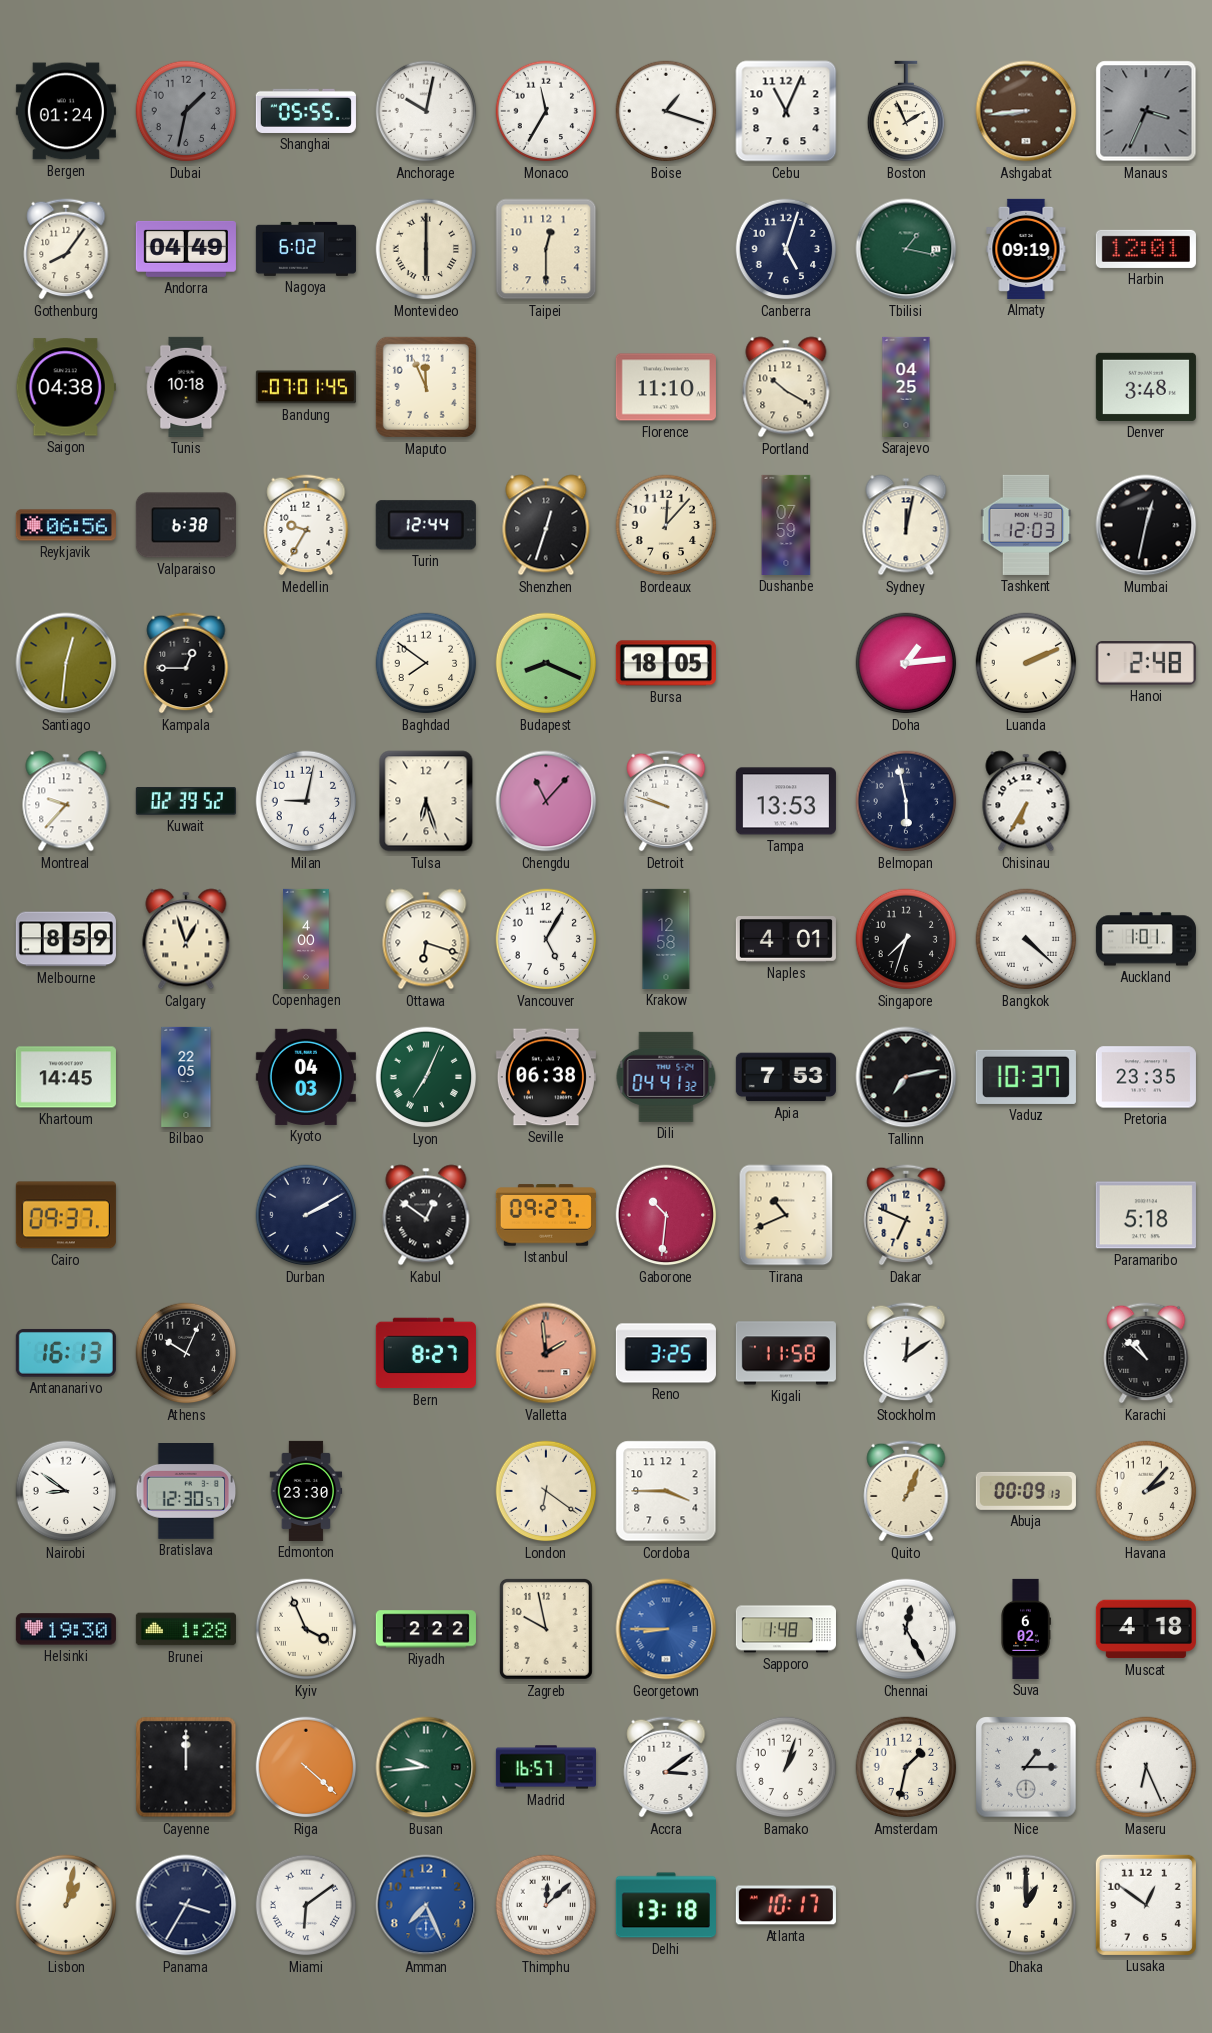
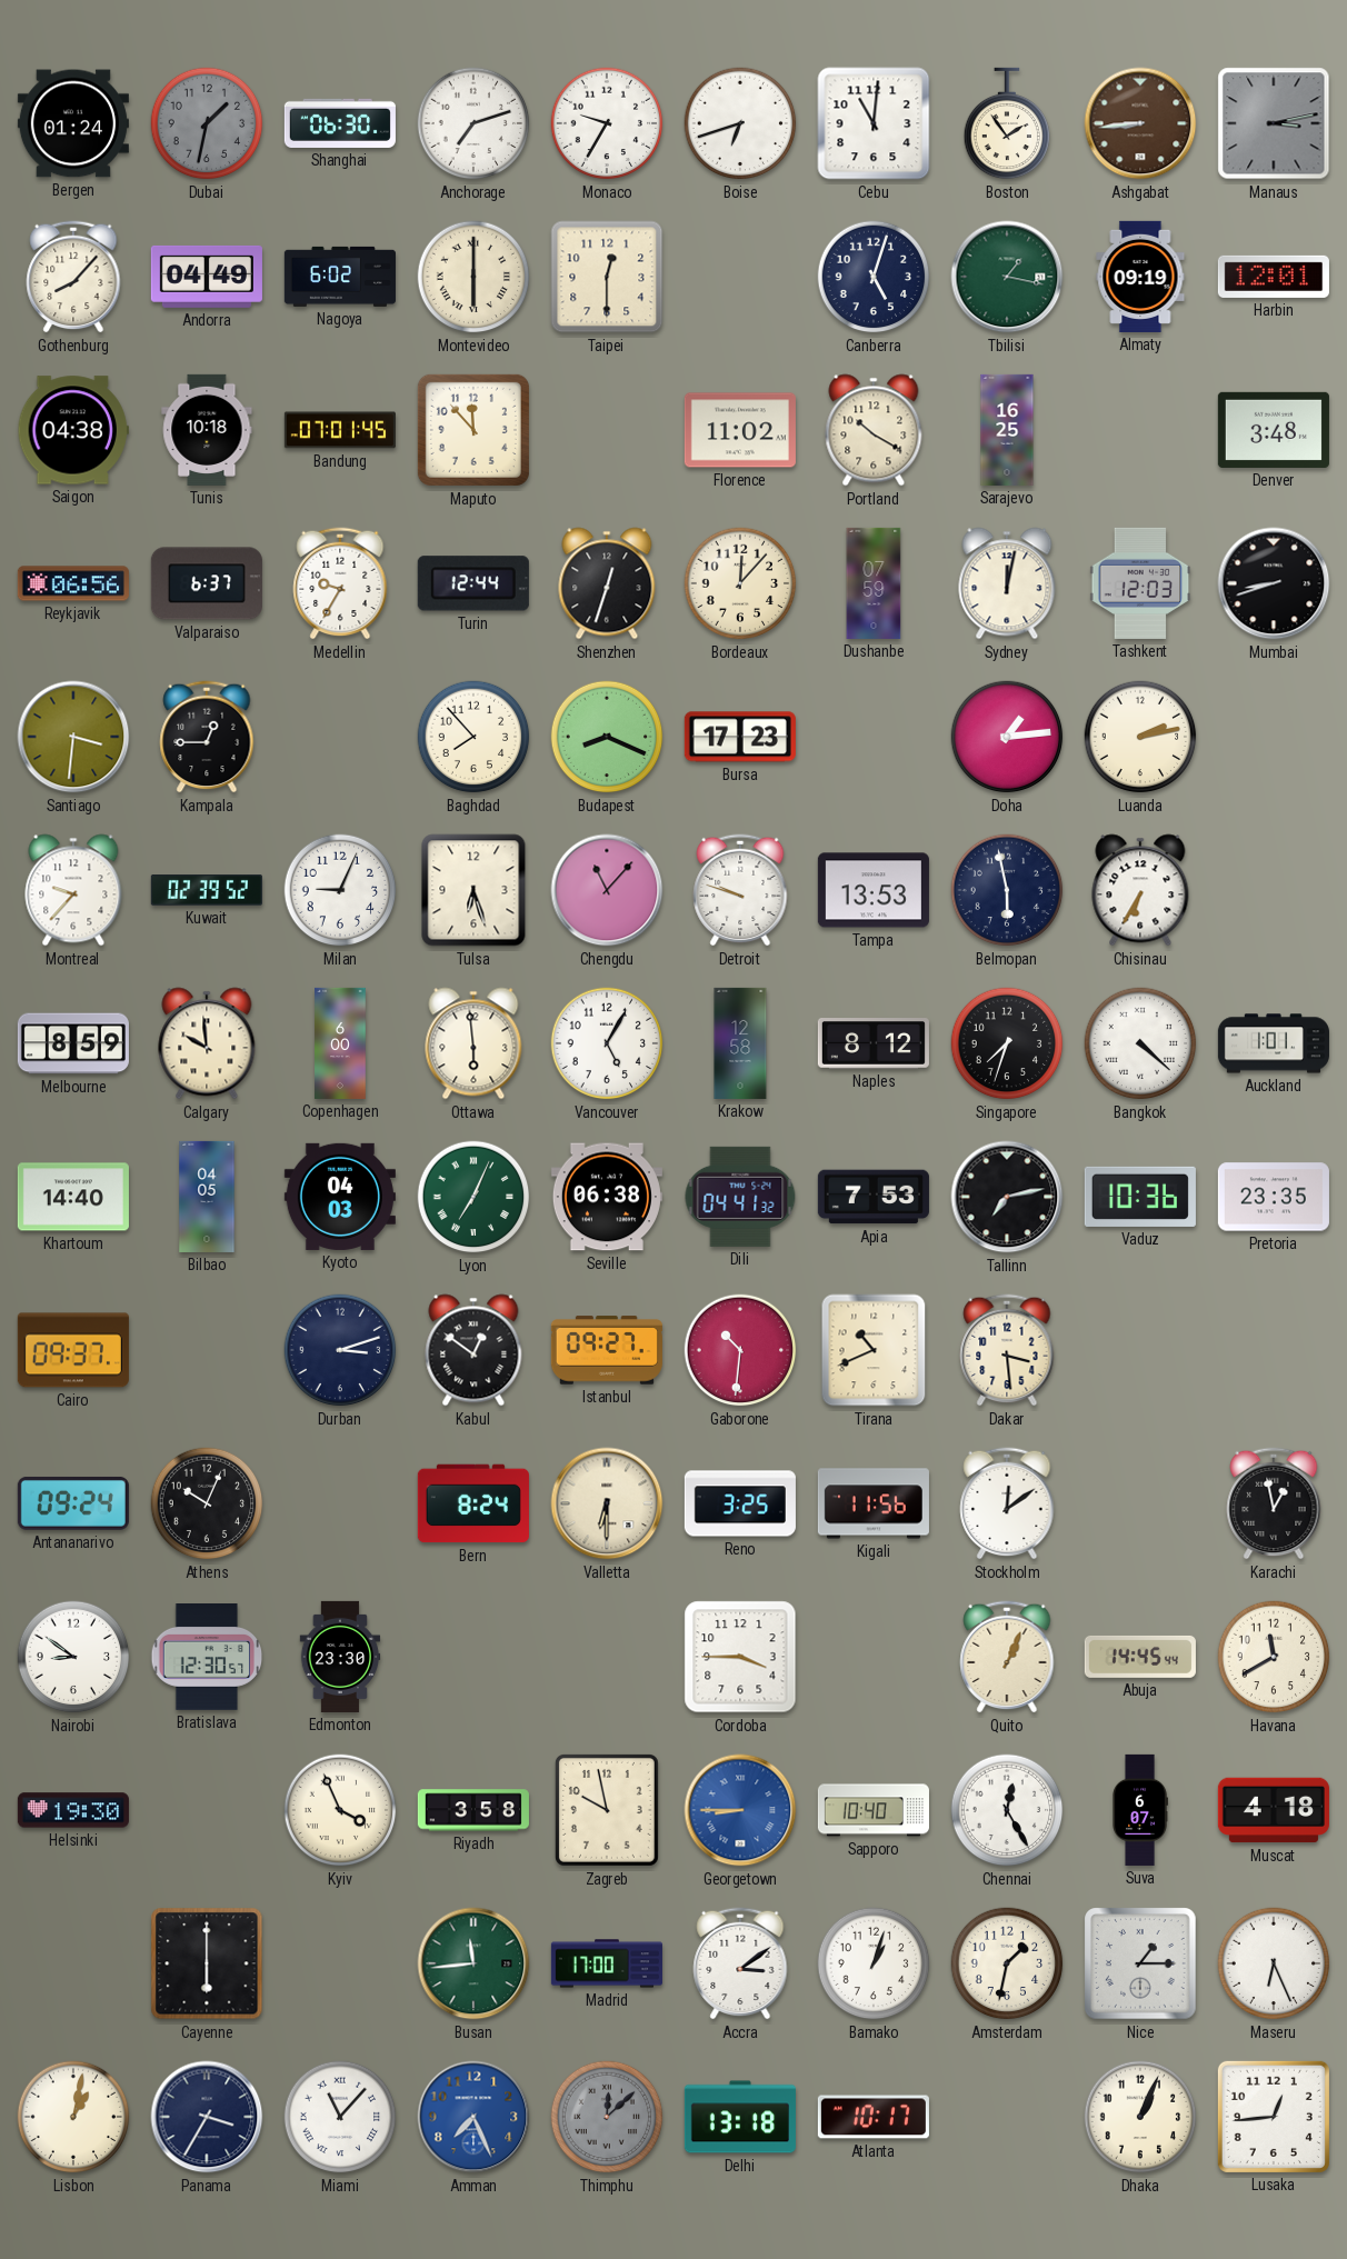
Shanghai: 05:55 -> 06:30
Anchorage: 10:02 -> 7:12
Monaco: 11:35 -> 9:35
Boise: 1:18 -> 6:42
Cebu: 11:04 -> 11:01
Boston: 1:56 -> 1:54
Manaus: 3:34 -> 3:13
Gothenburg: 8:06 -> 8:07
Maputo: 11:56 -> 11:53
Florence: 11:10 -> 11:02
Sarajevo: 04:25 -> 16:25
Valparaiso: 6:38 -> 6:37
Mumbai: 12:32 -> 8:42
Santiago: 12:31 -> 3:31
Baghdad: 7:51 -> 7:53
Bursa: 18:05 -> 17:23
Luanda: 2:11 -> 2:13
Hanoi: 2:48 -> none
Milan: 9:02 -> 9:04
Calgary: 12:57 -> 9:59
Copenhagen: 4:00 -> 6:00
Ottawa: 6:18 -> 5:59
Naples: 4:01 -> 8:12
Khartoum: 14:45 -> 14:40
Bilbao: 22:05 -> 04:05
Vaduz: 10:37 -> 10:36
Durban: 2:10 -> 3:12
Dakar: 6:49 -> 3:29
Paramaribo: 5:18 -> none
Antananarivo: 16:13 -> 09:24
Bern: 8:27 -> 8:24
Valletta: 1:59 -> 6:30
Valletta dial: salmon -> cream
Kigali: 11:58 -> 11:56
Karachi: 10:52 -> 12:58
London: 6:21 -> none
Abuja: 00:09 -> 14:45
Havana: 2:07 -> 11:40
Brunei: 1:28 -> none
Riyadh: 2:22 -> 3:58
Sapporo: 1:48 -> 10:40
Suva: 6:02 -> 6:07
Cayenne: 12:00 -> 6:00
Riga: 4:22 -> none
Busan: 9:44 -> 11:44
Madrid: 16:57 -> 17:00
Miami: 6:09 -> 11:07
Thimphu dial: white -> grey
Dhaka: 1:00 -> 1:04
Lusaka: 12:51 -> 12:44
